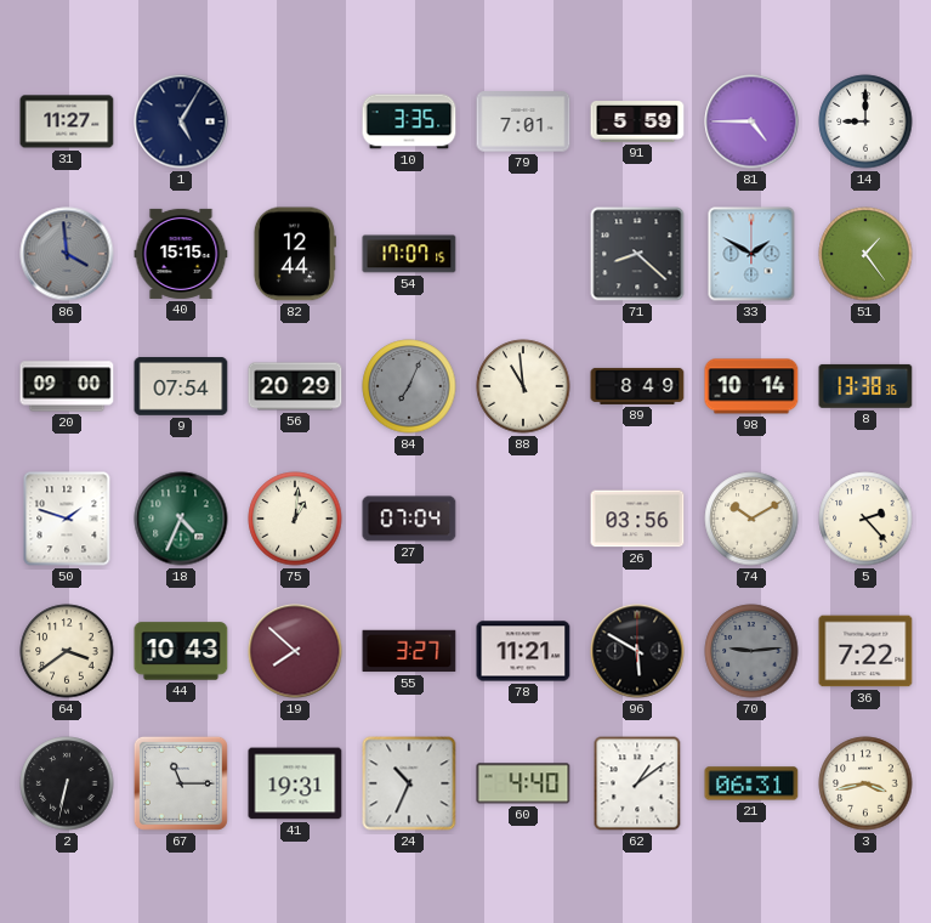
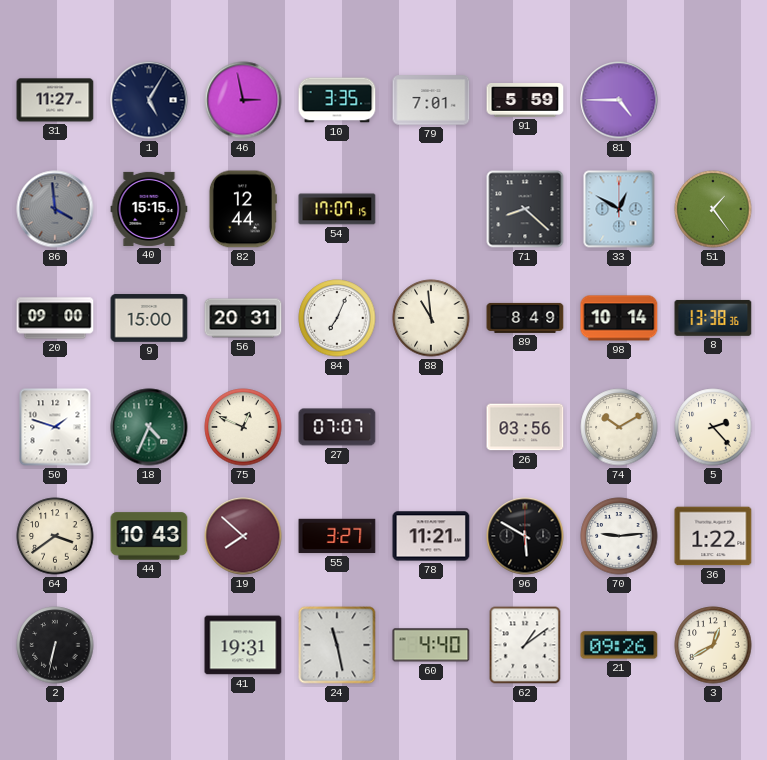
46: none -> 2:58
14: 9:00 -> none
33: 1:50 -> 12:50
9: 07:54 -> 15:00
56: 20:29 -> 20:31
84 dial: grey -> white
75: 1:01 -> 12:49
27: 07:04 -> 07:07
70 dial: grey -> white
36: 7:22 -> 1:22
67: 11:15 -> none
24: 10:34 -> 11:28
21: 06:31 -> 09:26
3: 3:43 -> 12:40
